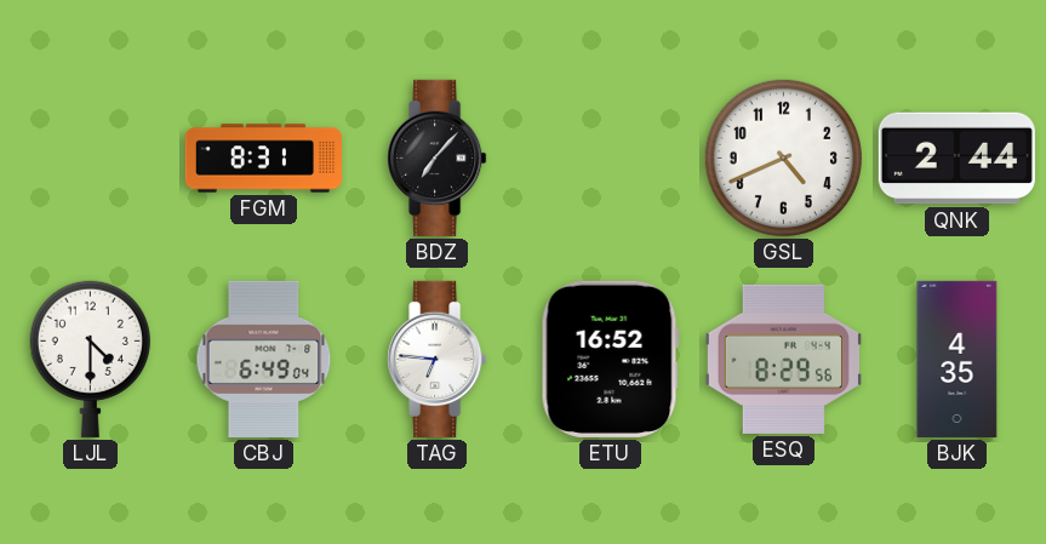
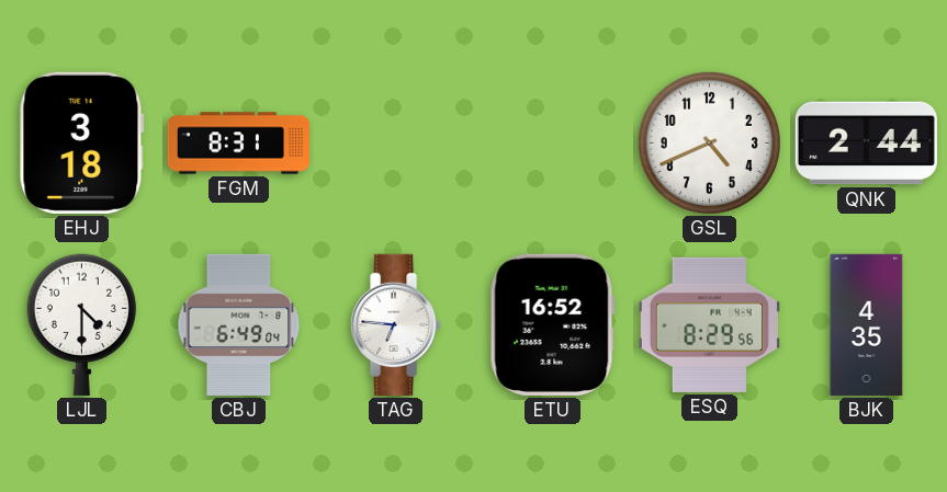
EHJ: none -> 3:18
BDZ: 7:07 -> none
